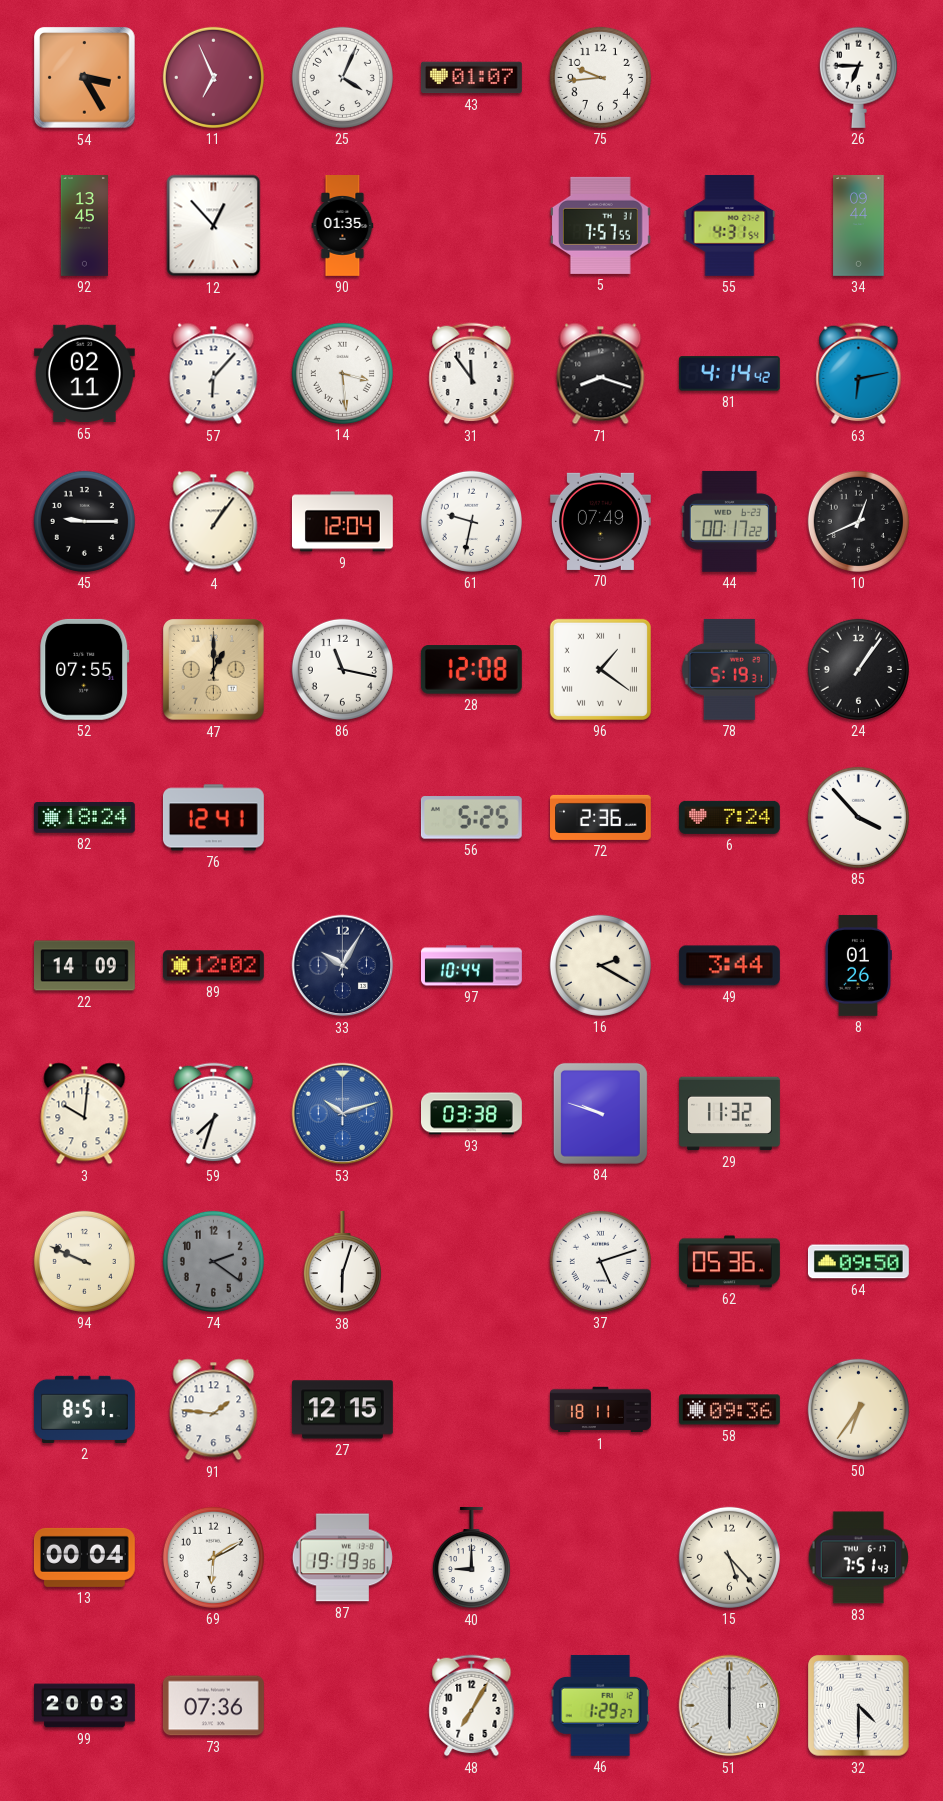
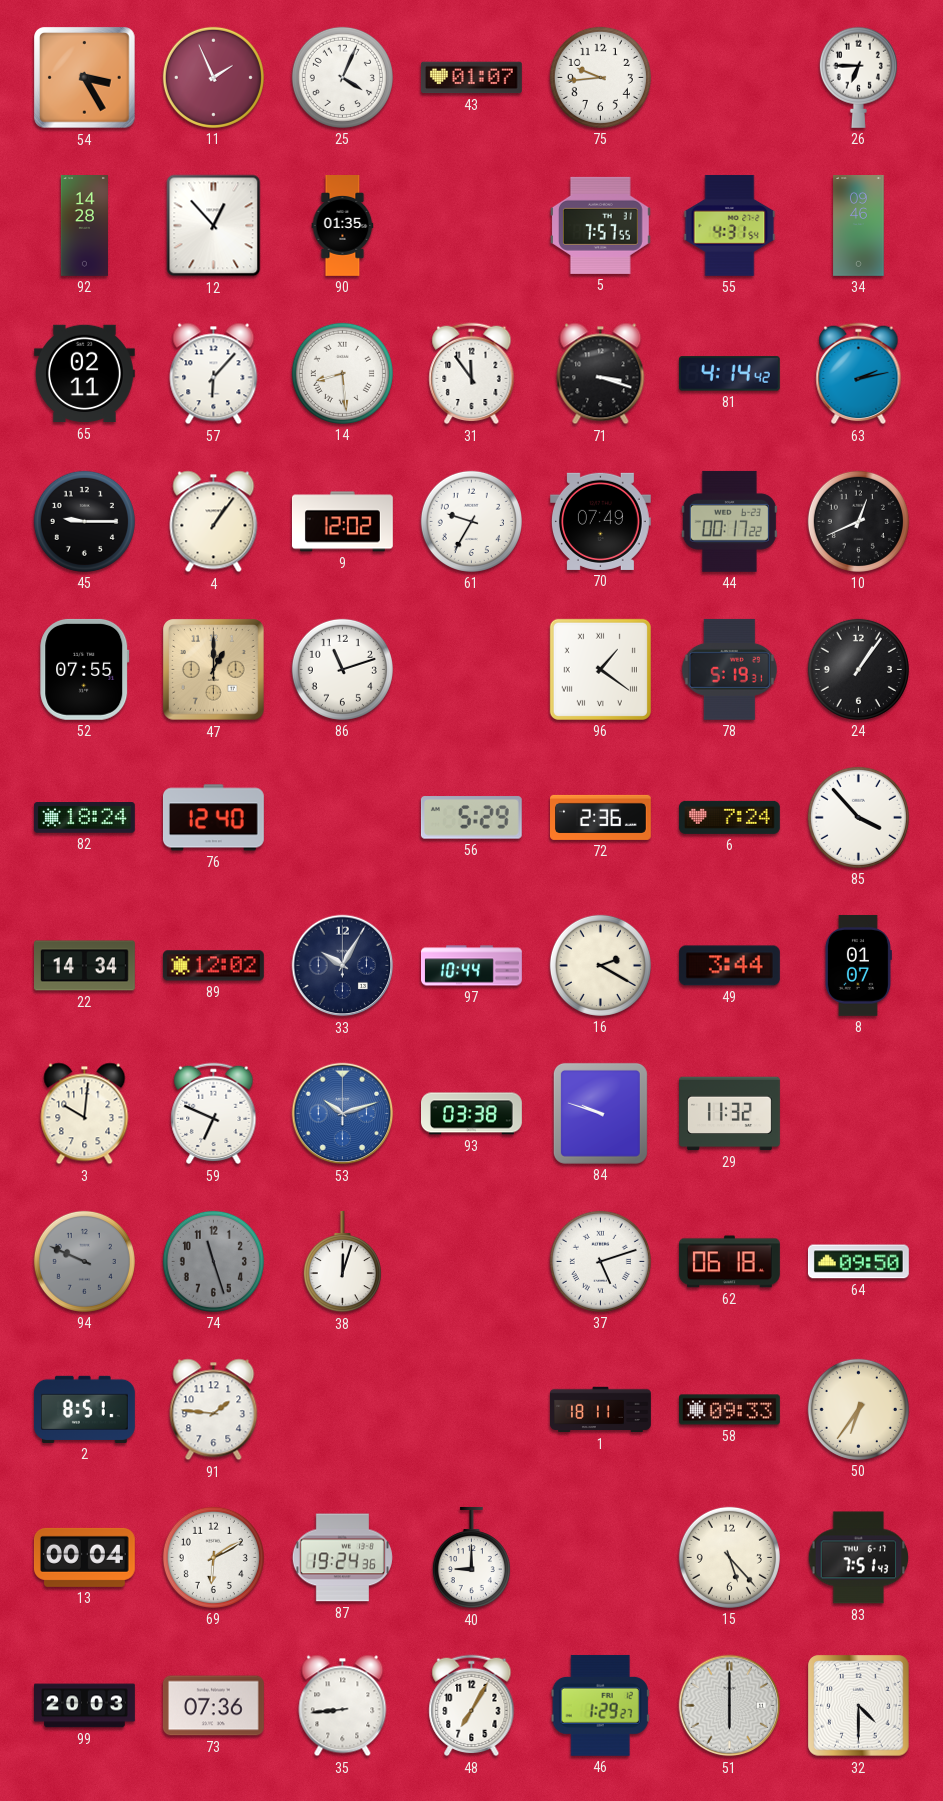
11: 6:56 -> 1:56
92: 13:45 -> 14:28
34: 09:44 -> 09:46
14: 3:29 -> 8:29
71: 8:18 -> 3:18
63: 6:13 -> 2:13
9: 12:04 -> 12:02
61: 9:32 -> 9:35
86: 11:17 -> 11:12
28: 12:08 -> none
76: 12:41 -> 12:40
56: 5:25 -> 5:29
22: 14:09 -> 14:34
8: 01:26 -> 01:07
59: 7:33 -> 6:49
94 dial: cream -> grey
74: 2:21 -> 11:27
38: 6:03 -> 12:03
62: 05:36 -> 06:18
27: 12:15 -> none
58: 09:36 -> 09:33
87: 19:19 -> 19:24
35: none -> 8:44
